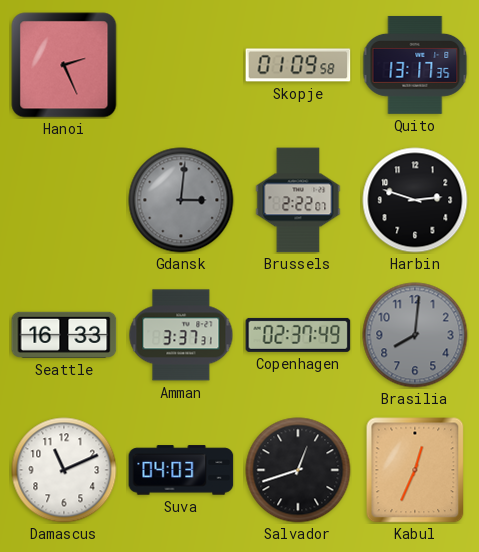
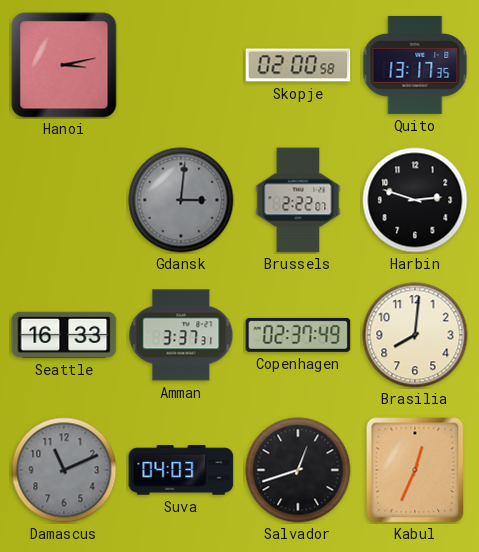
Hanoi: 2:26 -> 3:13
Skopje: 01:09 -> 02:00
Brasilia dial: grey -> cream
Damascus dial: white -> grey
